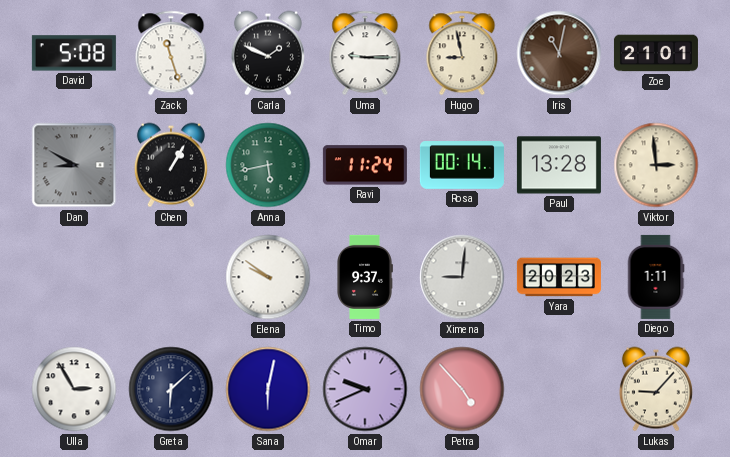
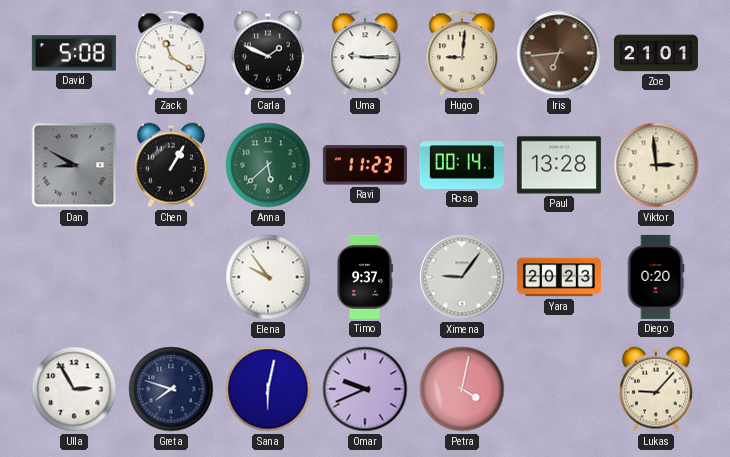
Zack: 11:27 -> 11:20
Hugo: 8:58 -> 9:01
Iris: 11:02 -> 6:44
Anna: 5:43 -> 5:38
Ravi: 11:24 -> 11:23
Elena: 9:51 -> 9:54
Ximena: 9:01 -> 9:06
Diego: 1:11 -> 0:20
Greta: 6:08 -> 7:48
Petra: 4:53 -> 4:02
